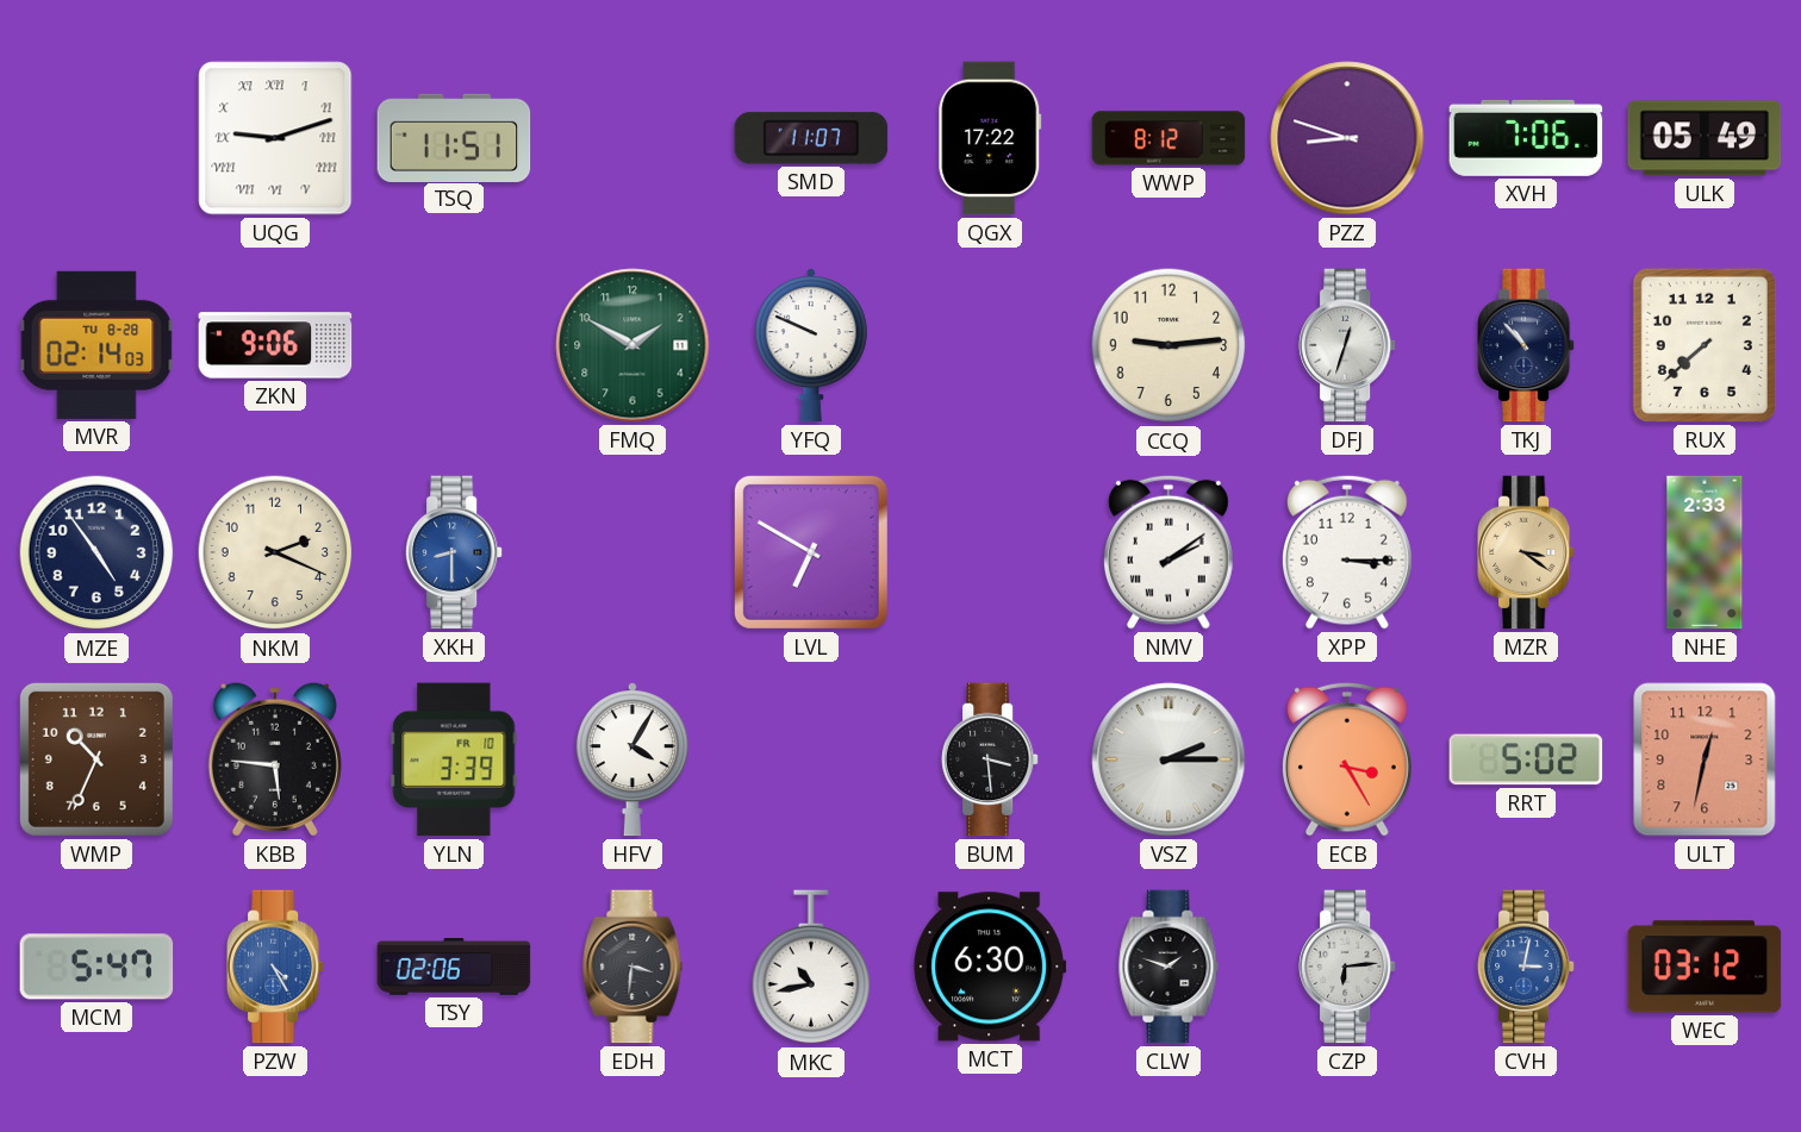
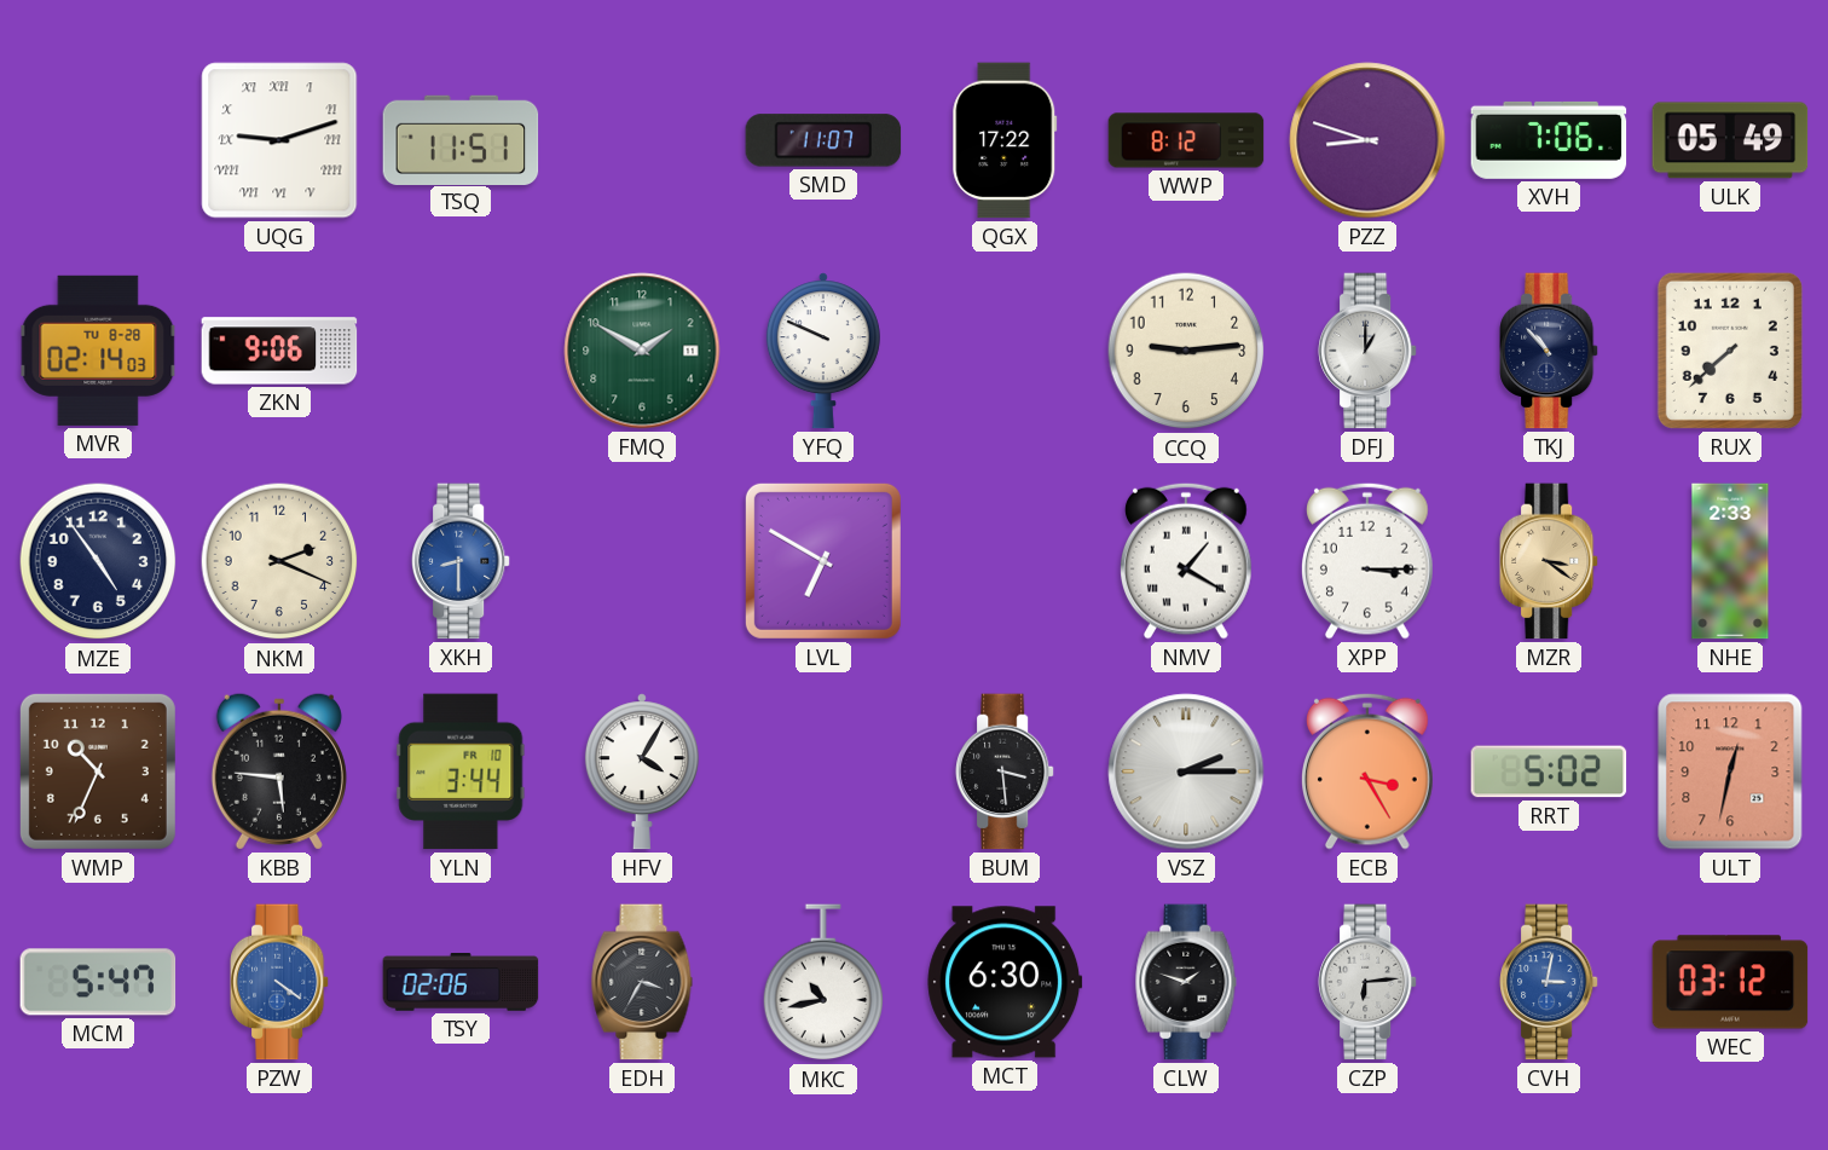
DFJ: 12:33 -> 1:00
NMV: 2:09 -> 1:20
YLN: 3:39 -> 3:44
PZW: 4:25 -> 4:21
EDH: 3:31 -> 3:35
